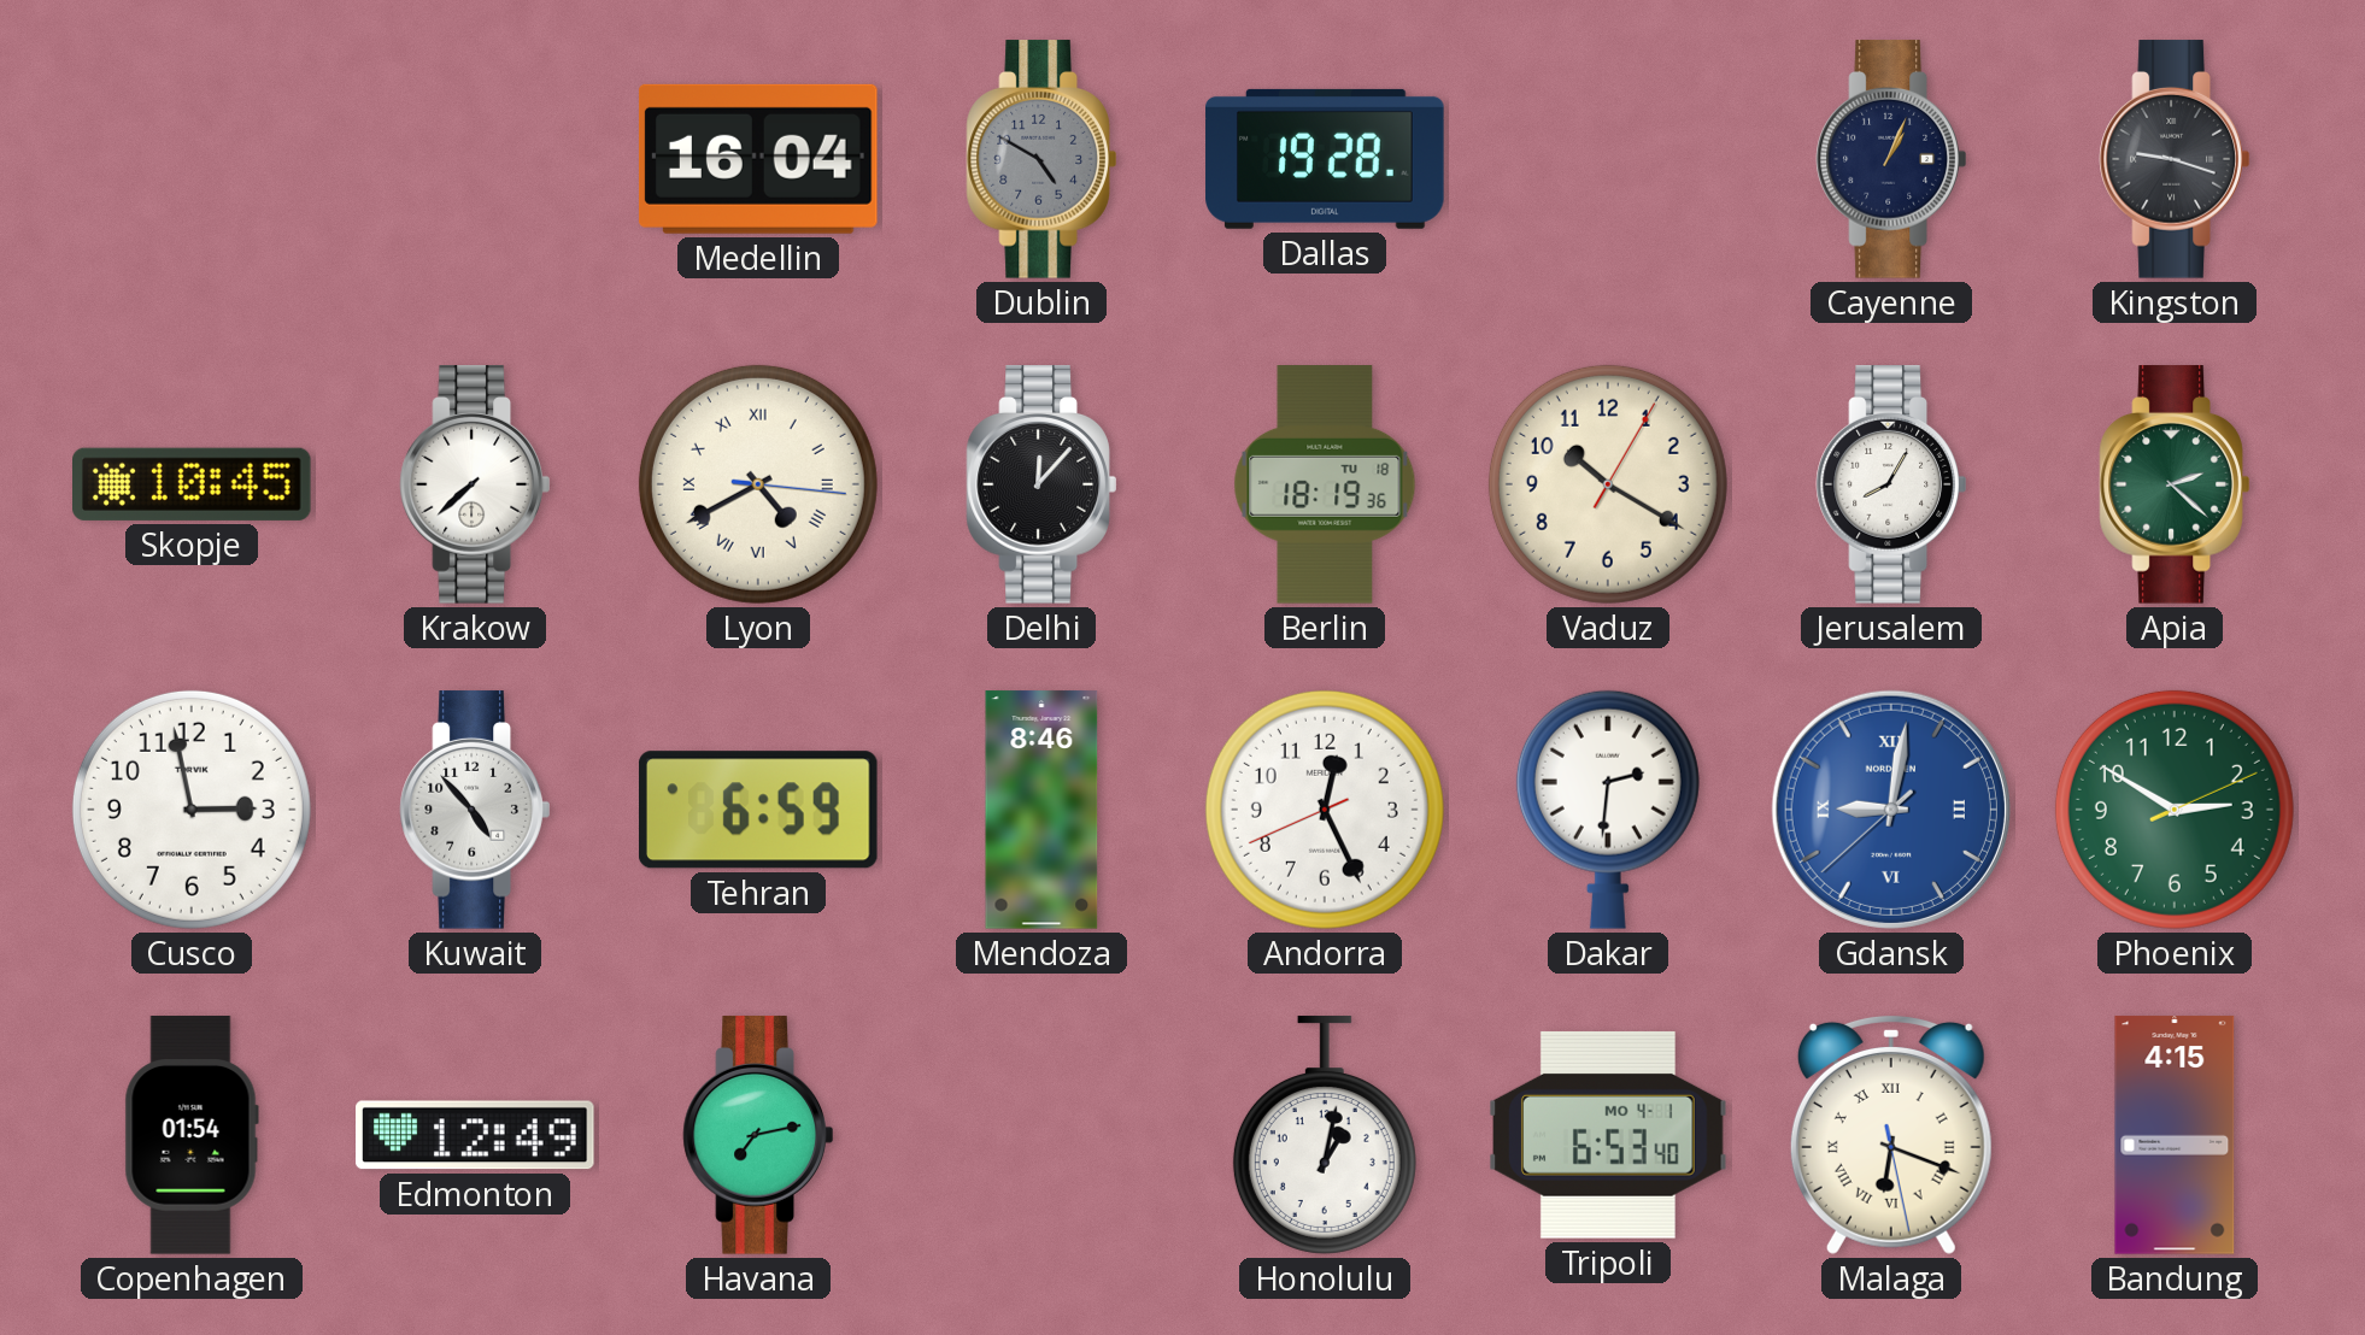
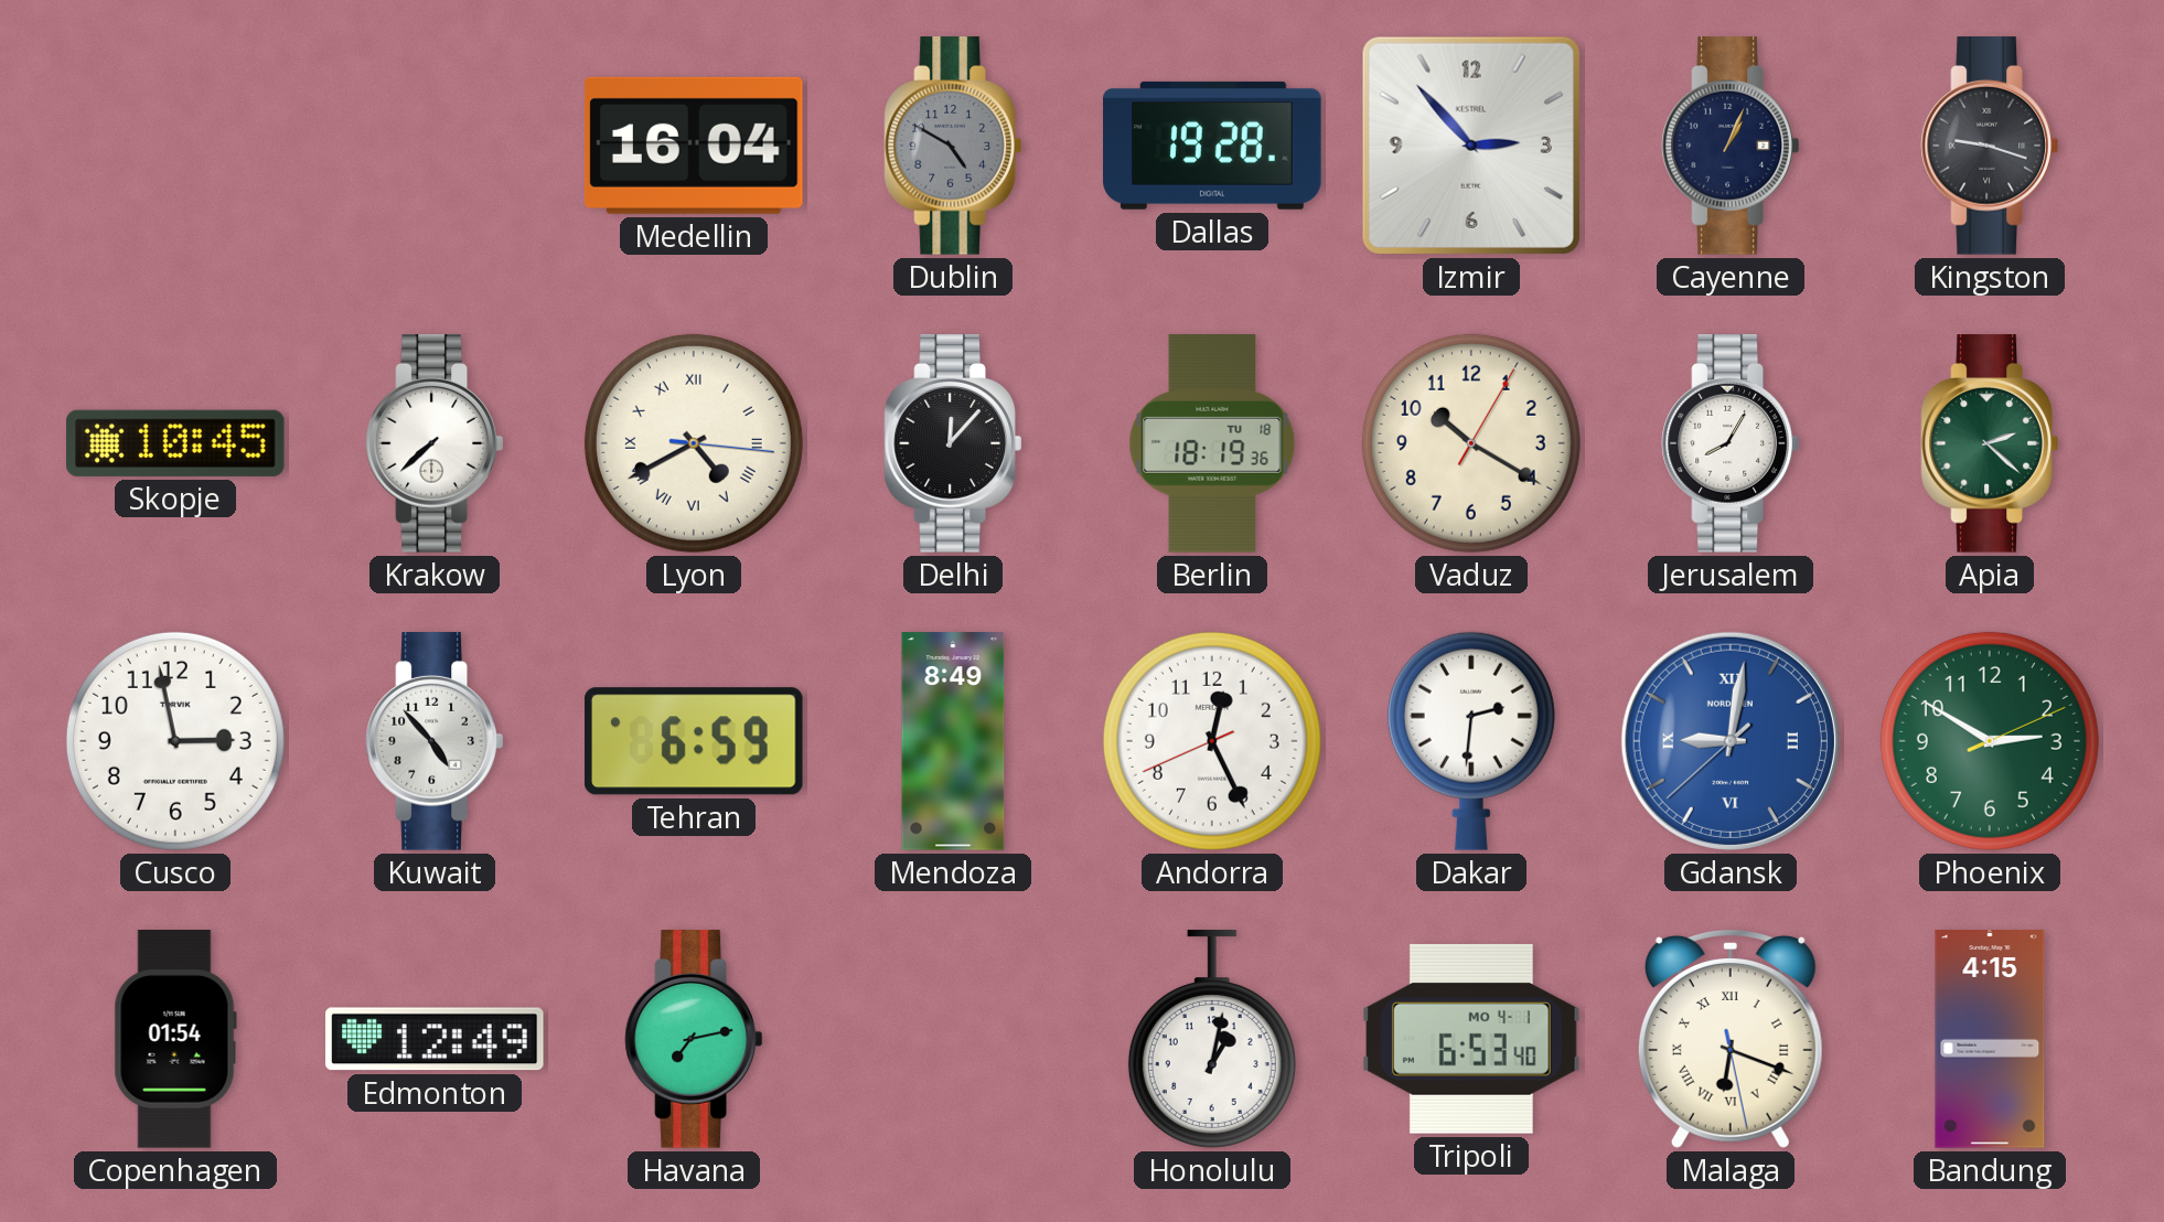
Izmir: none -> 2:53
Mendoza: 8:46 -> 8:49
